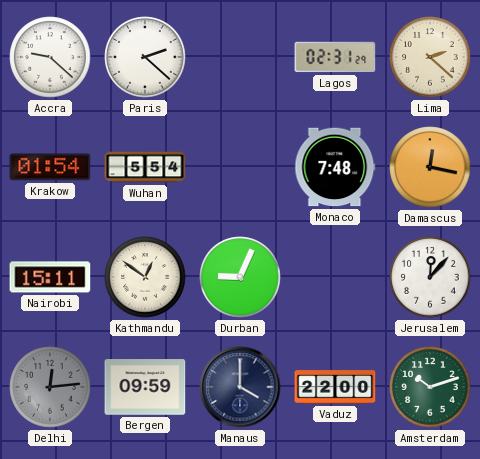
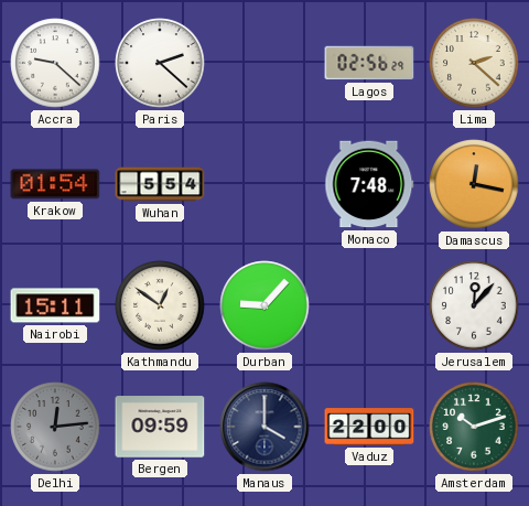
Lagos: 02:31 -> 02:56
Durban: 9:04 -> 9:07
